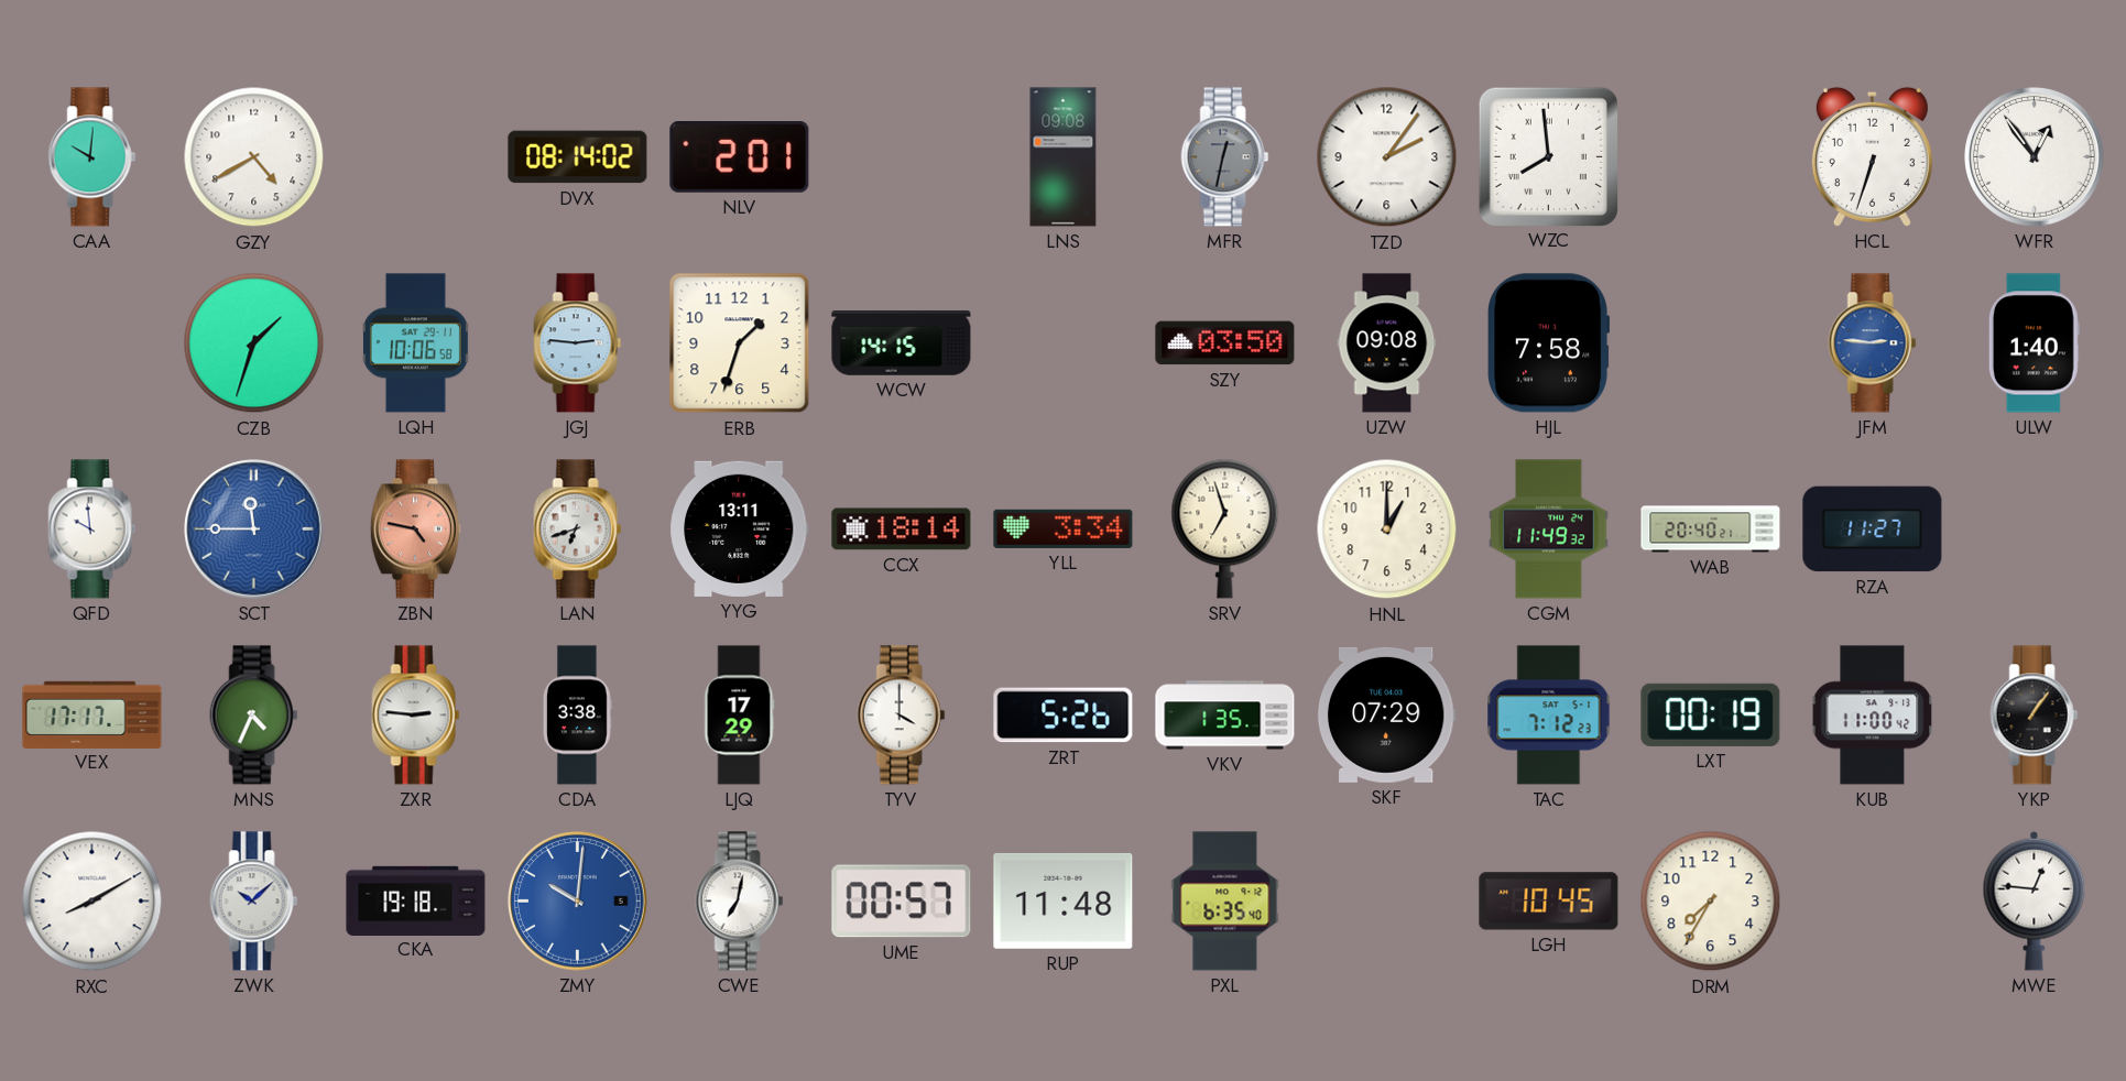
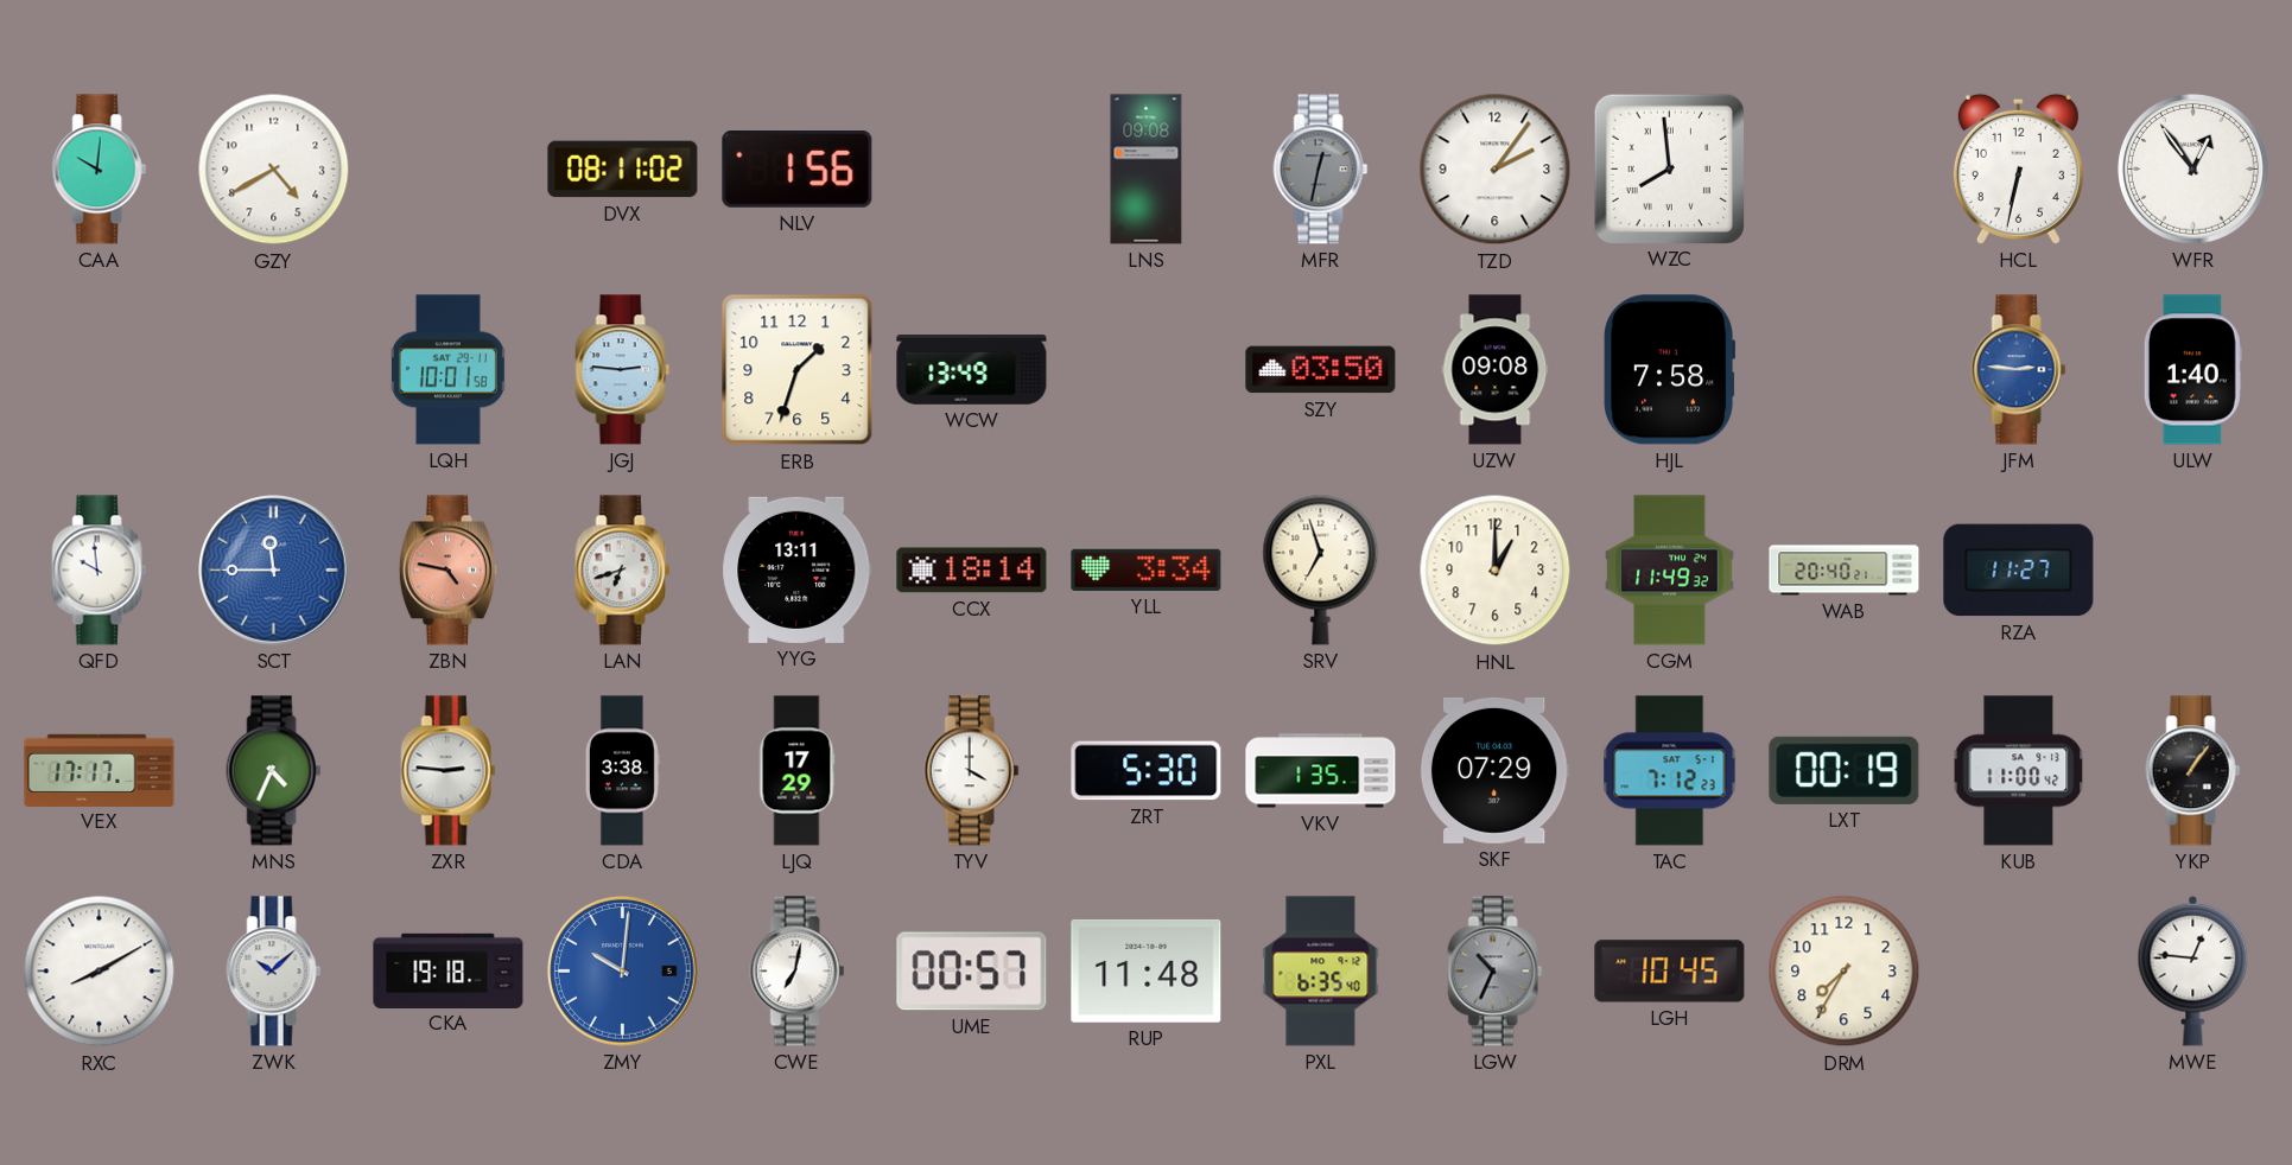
DVX: 08:14 -> 08:11
NLV: 2:01 -> 1:56
HCL: 6:33 -> 6:32
CZB: 1:33 -> none
LQH: 10:06 -> 10:01
WCW: 14:15 -> 13:49
ZRT: 5:26 -> 5:30
LGW: none -> 10:34
